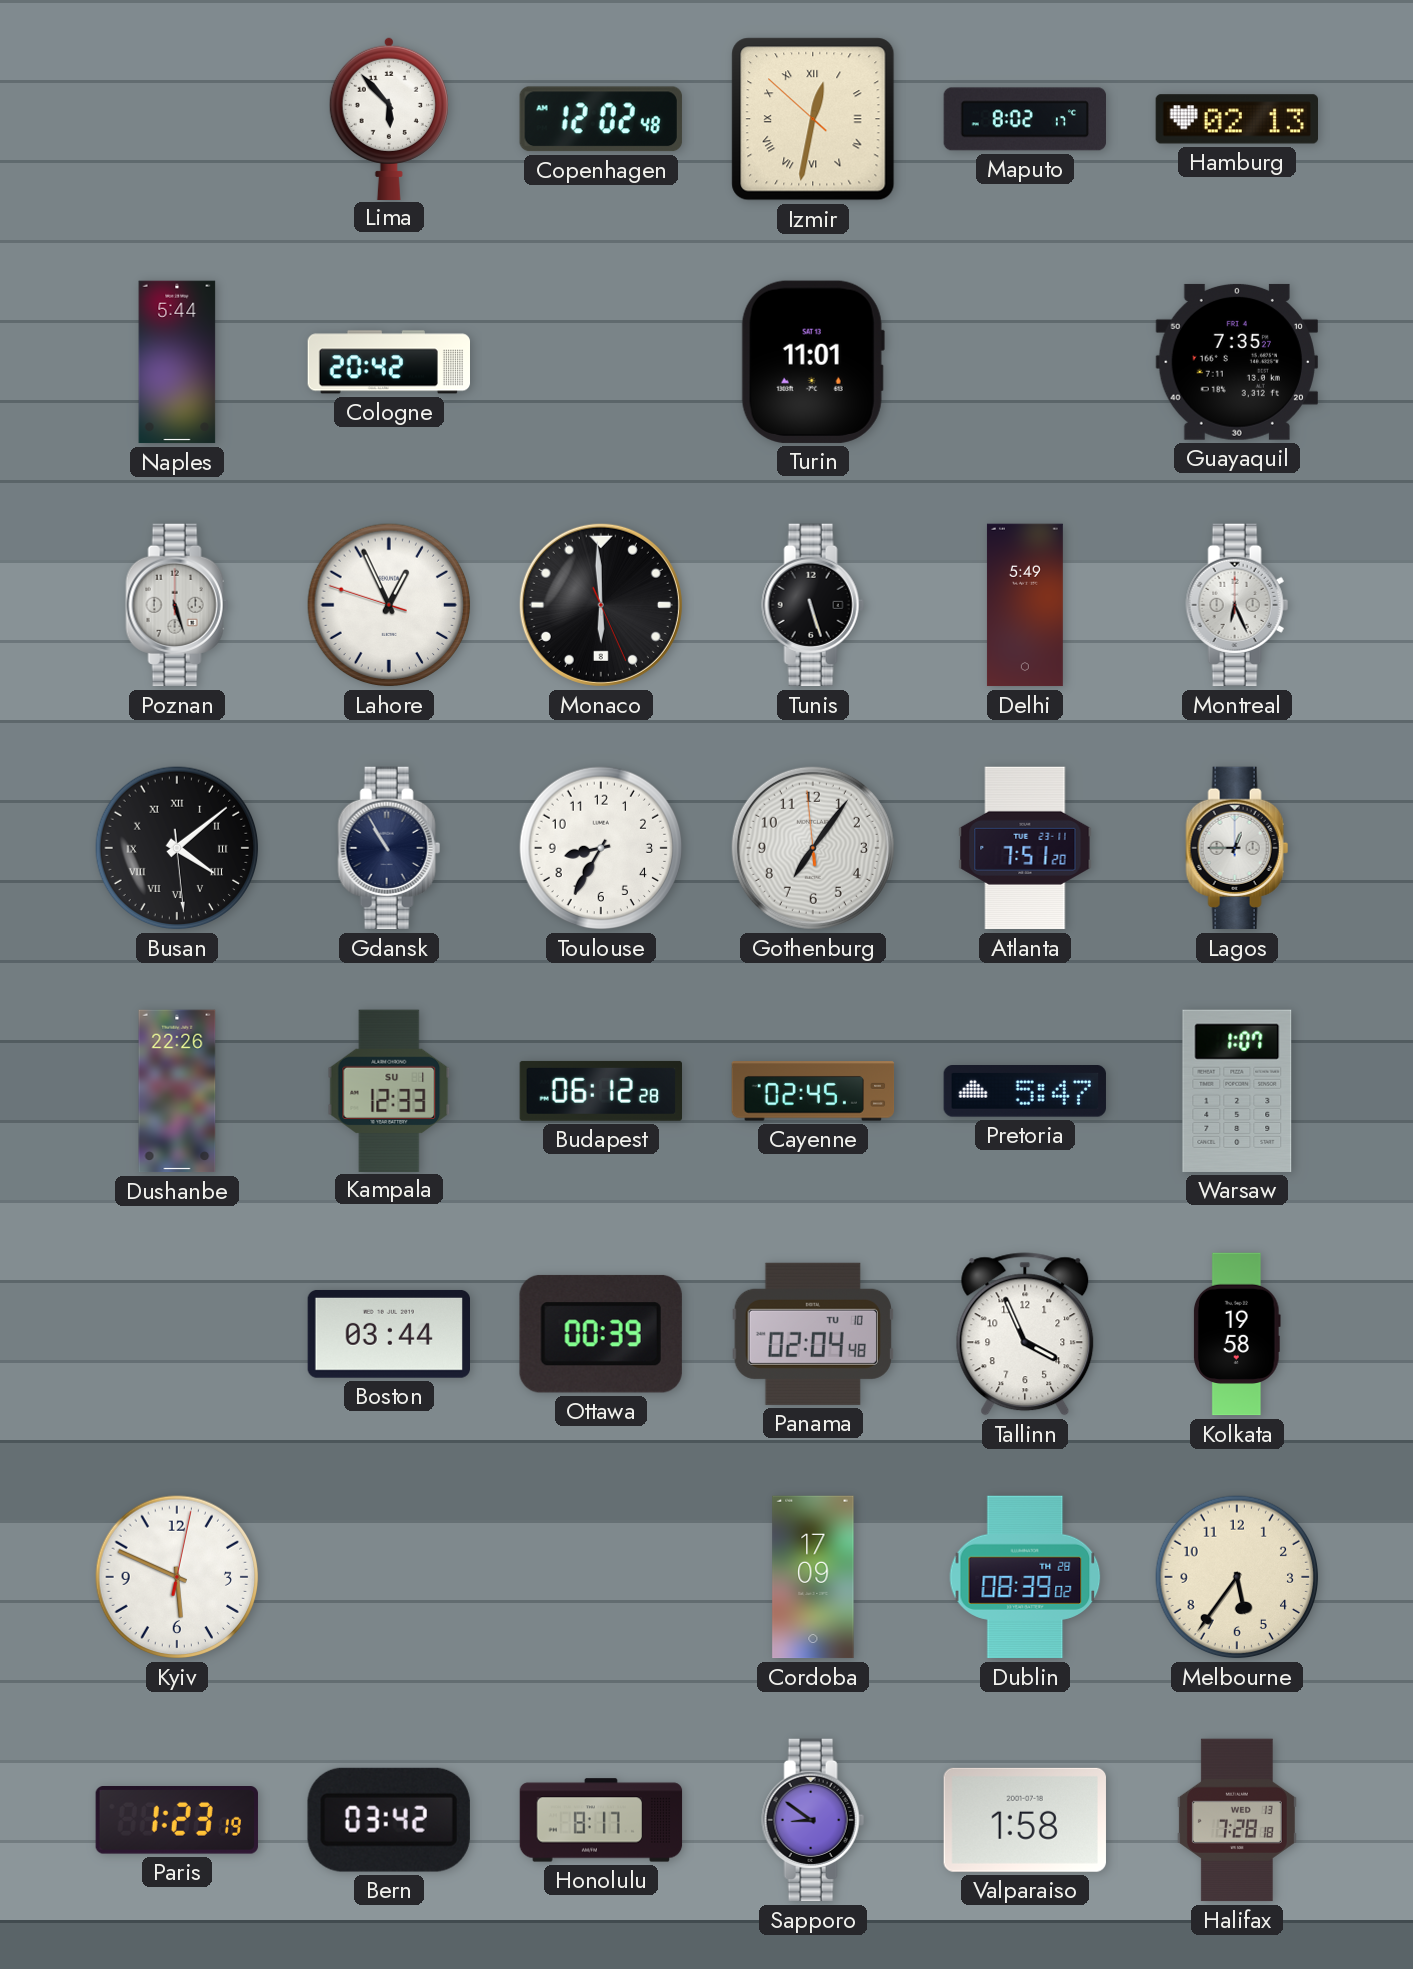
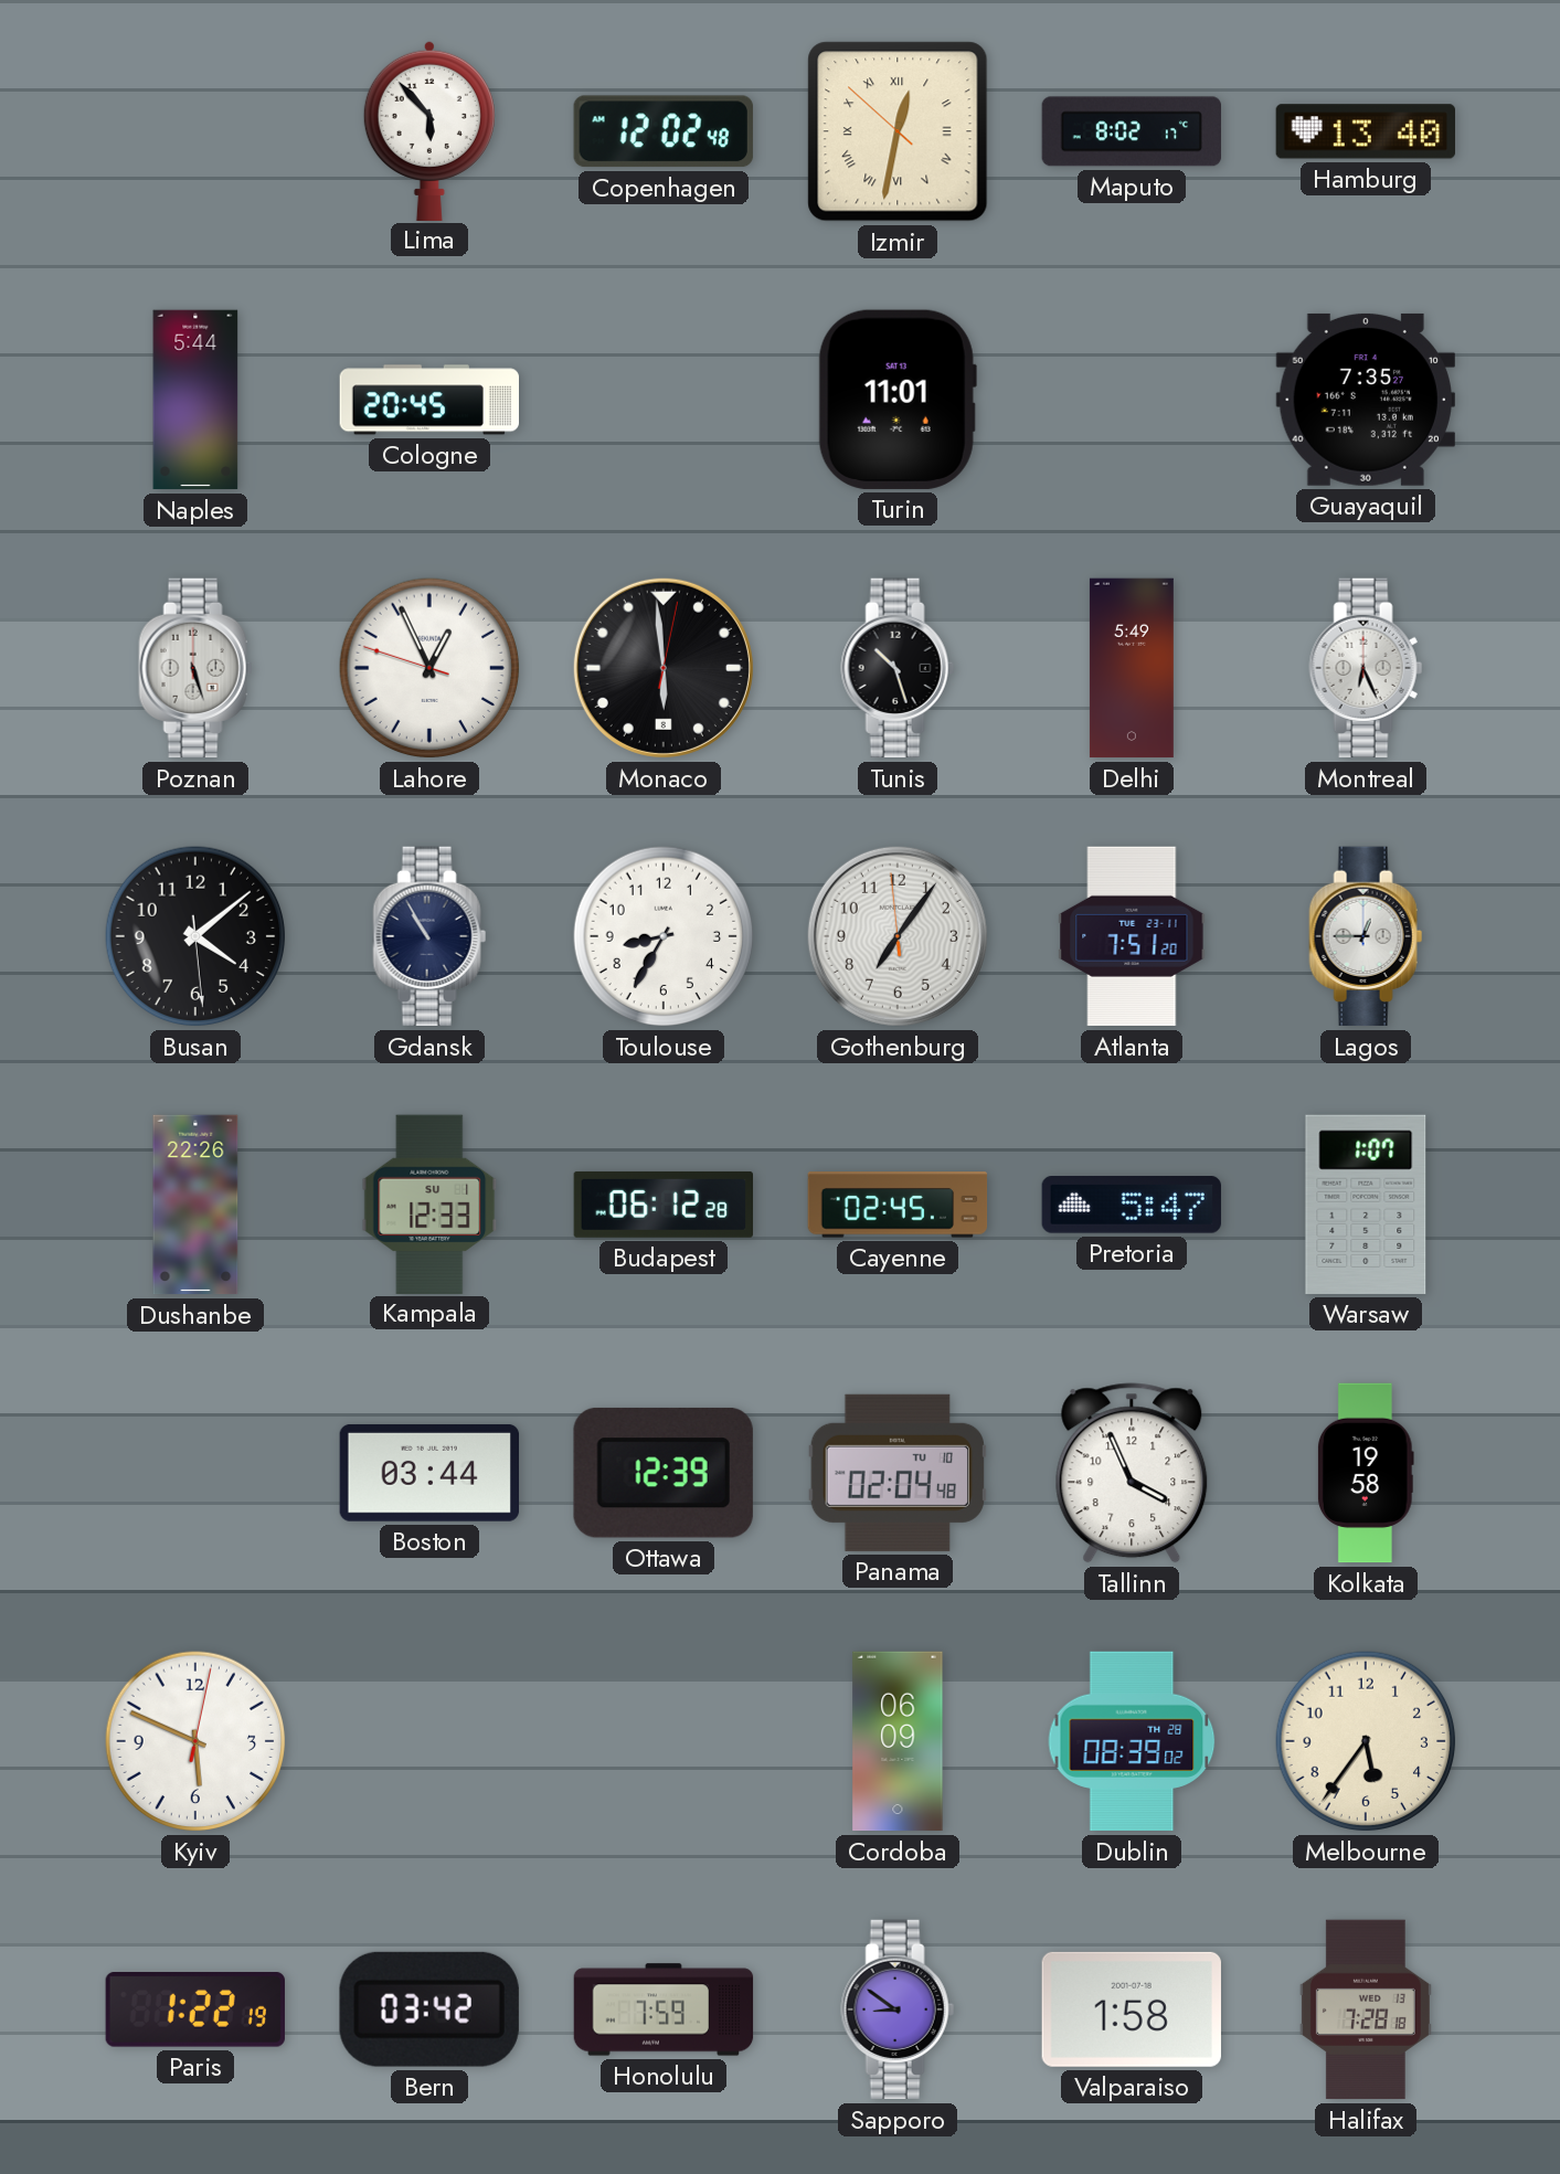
Hamburg: 02:13 -> 13:40
Cologne: 20:42 -> 20:45
Monaco: 5:59:26 -> 5:59:02
Tunis: 5:27 -> 10:27
Busan numerals: Roman -> Arabic
Ottawa: 00:39 -> 12:39
Cordoba: 17:09 -> 06:09
Paris: 1:23 -> 1:22
Honolulu: 8:17 -> 7:59
